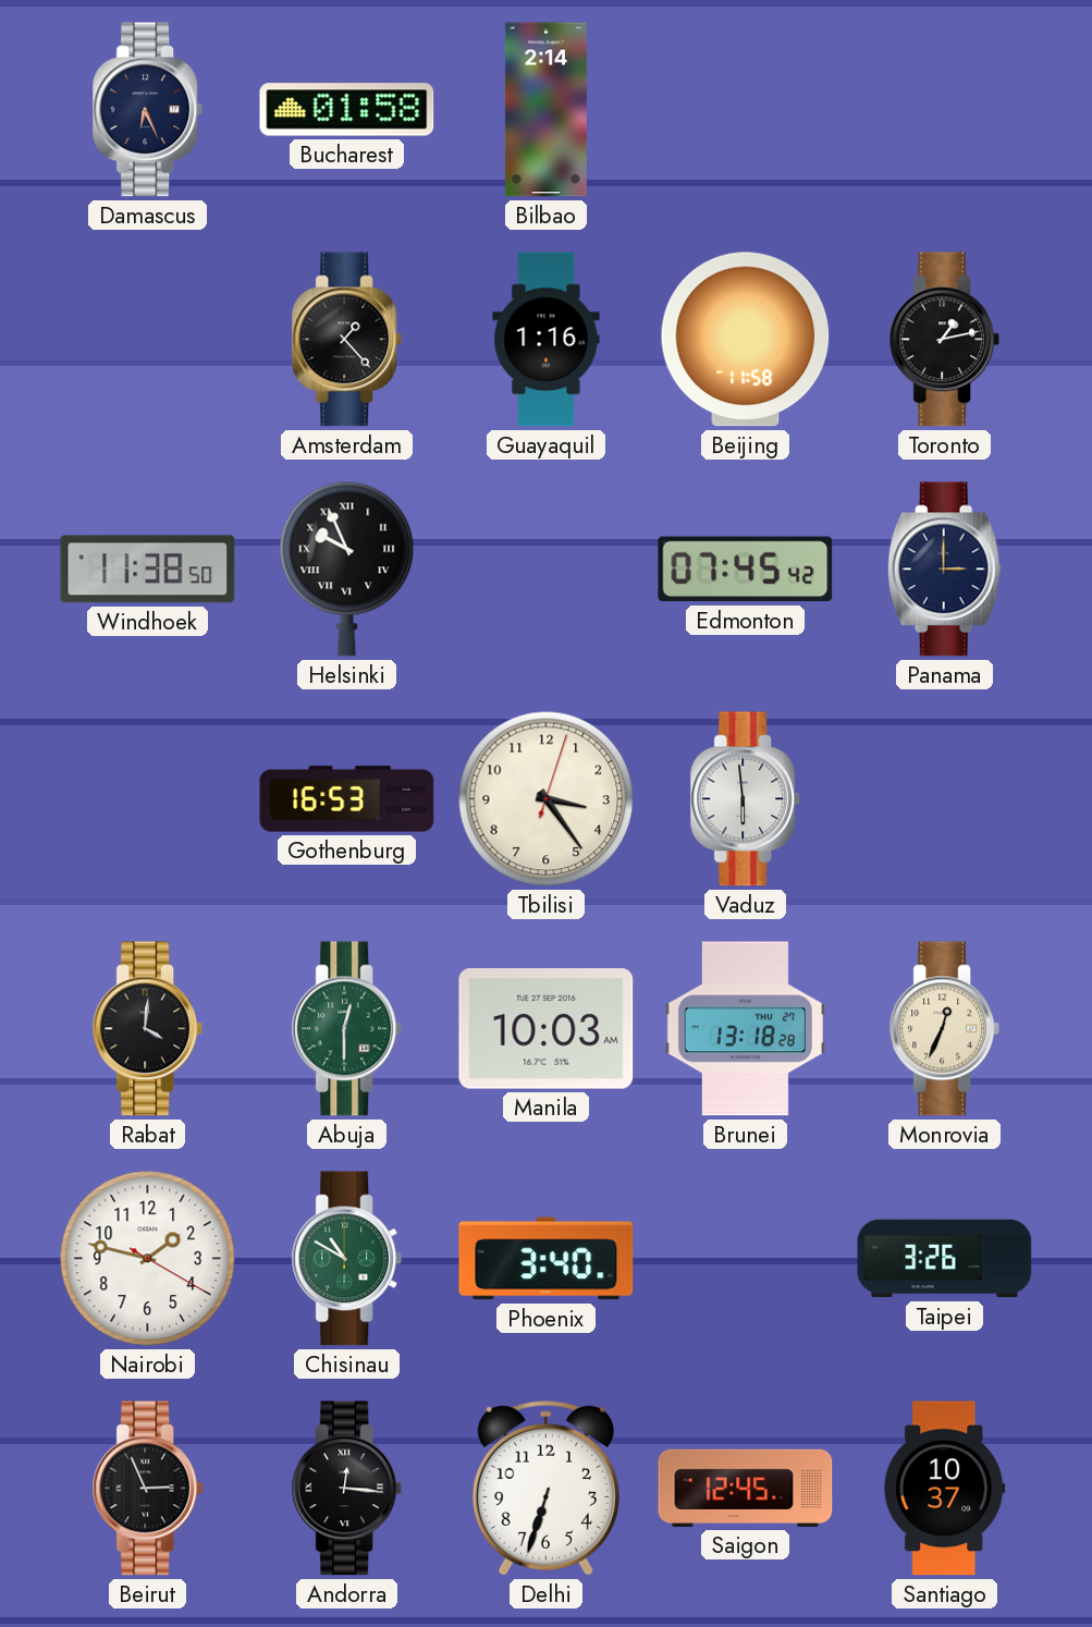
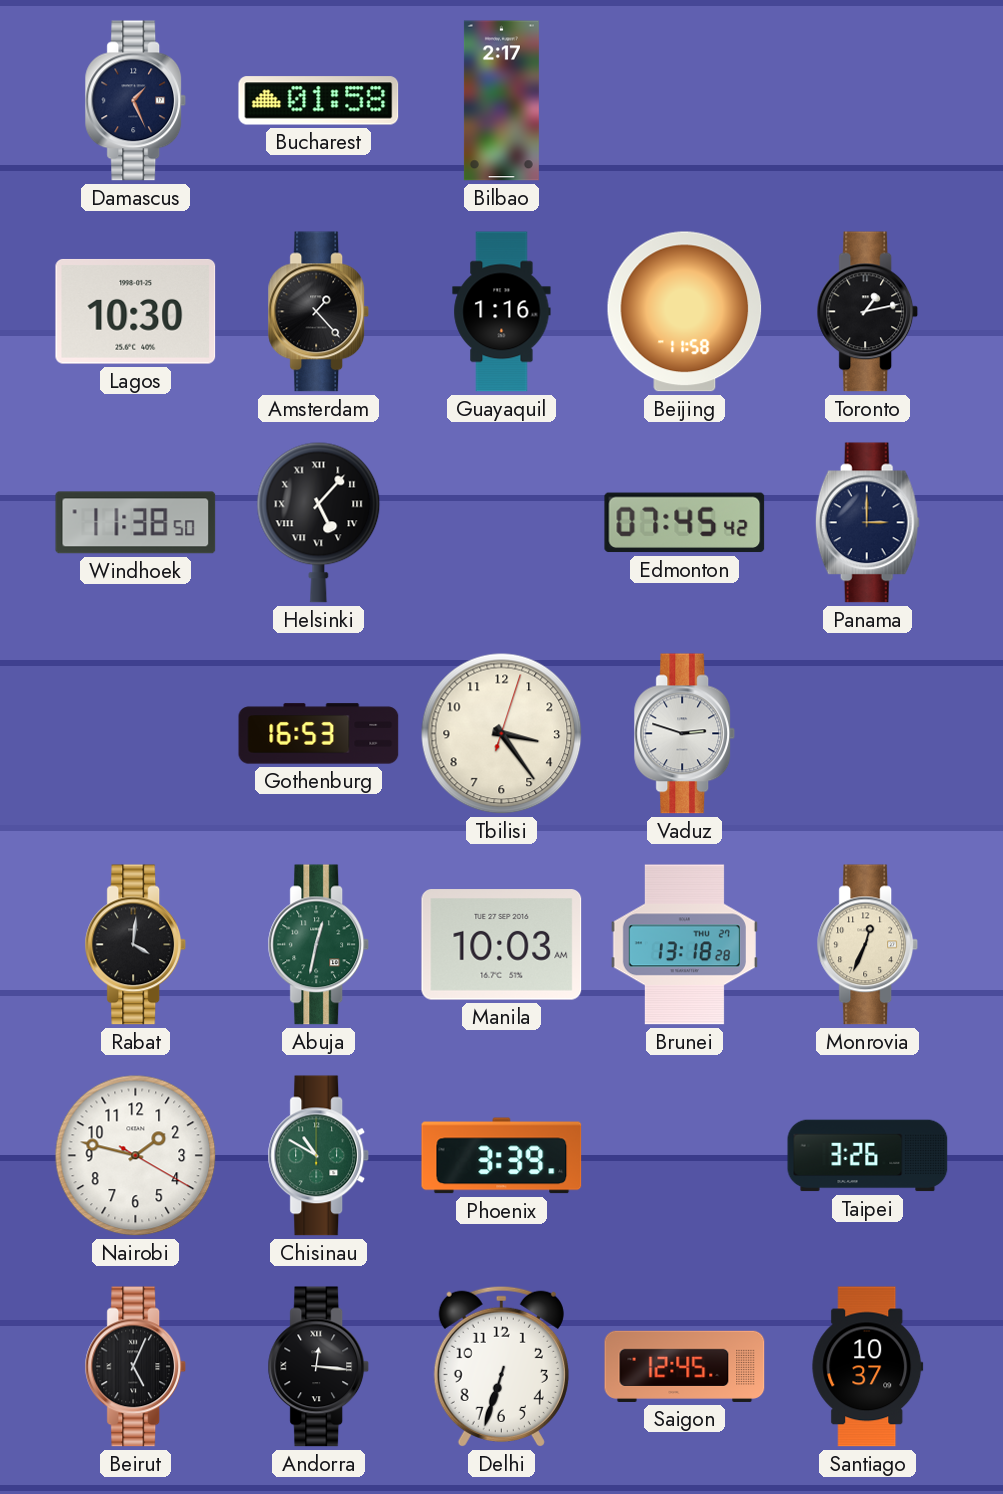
Damascus: 6:26 -> 1:26
Bilbao: 2:14 -> 2:17
Lagos: none -> 10:30
Helsinki: 9:56 -> 5:07
Vaduz: 5:59 -> 2:48
Abuja: 12:30 -> 12:32
Phoenix: 3:40 -> 3:39
Beirut: 2:56 -> 5:04
